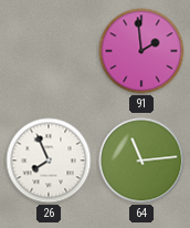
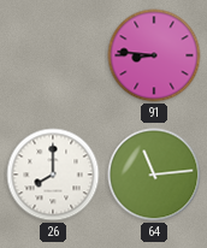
91: 1:59 -> 8:46
26: 7:56 -> 8:00
